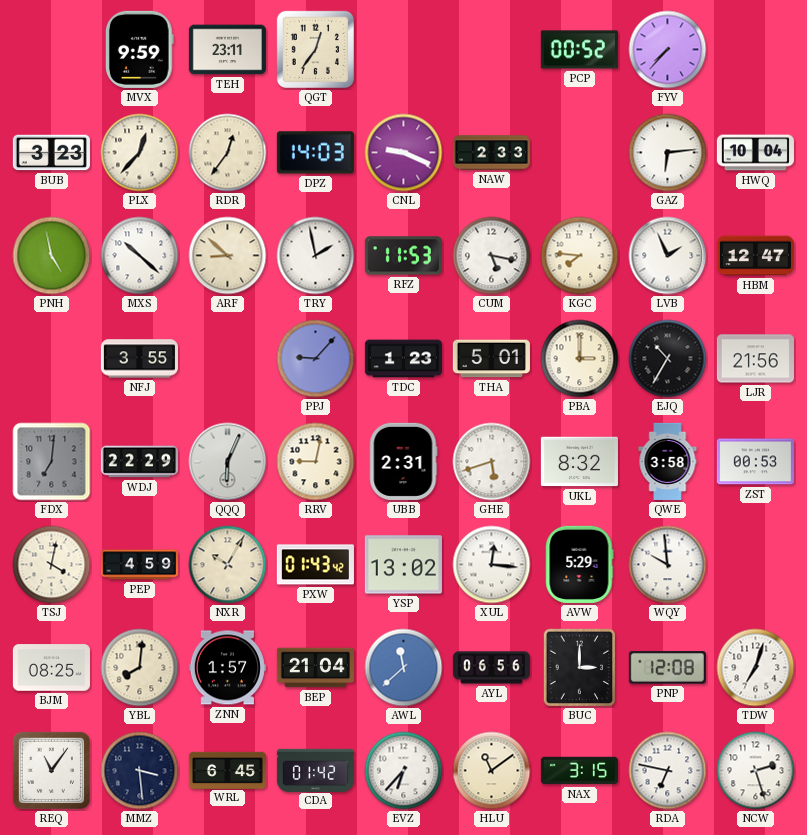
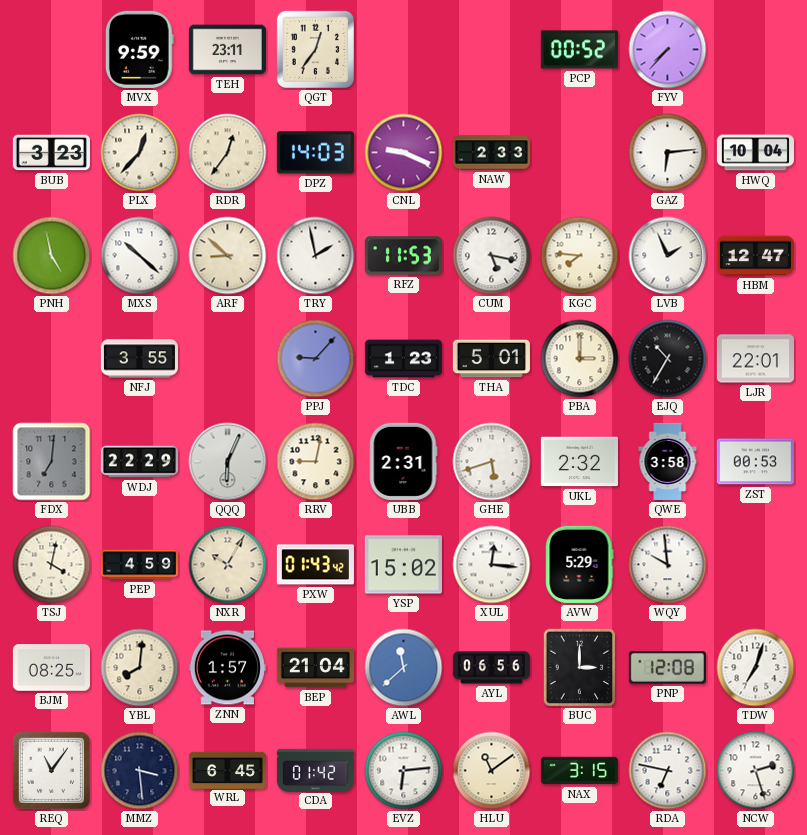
LJR: 21:56 -> 22:01
UKL: 8:32 -> 2:32
YSP: 13:02 -> 15:02
EVZ: 6:37 -> 6:14
